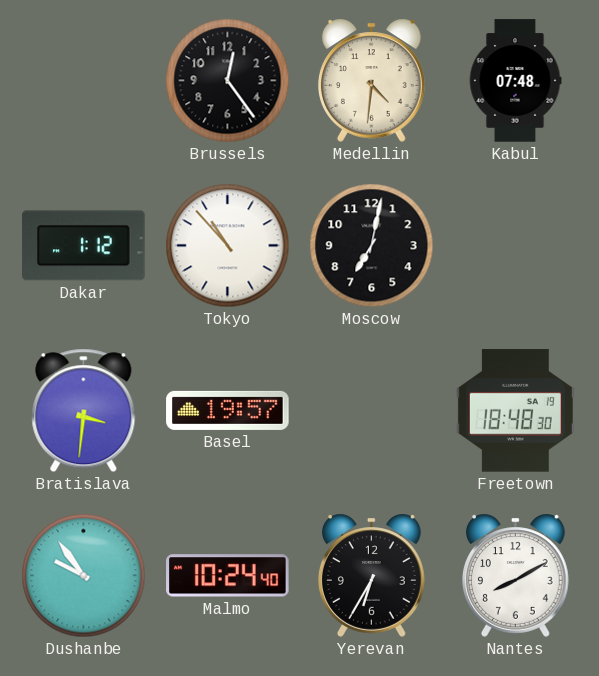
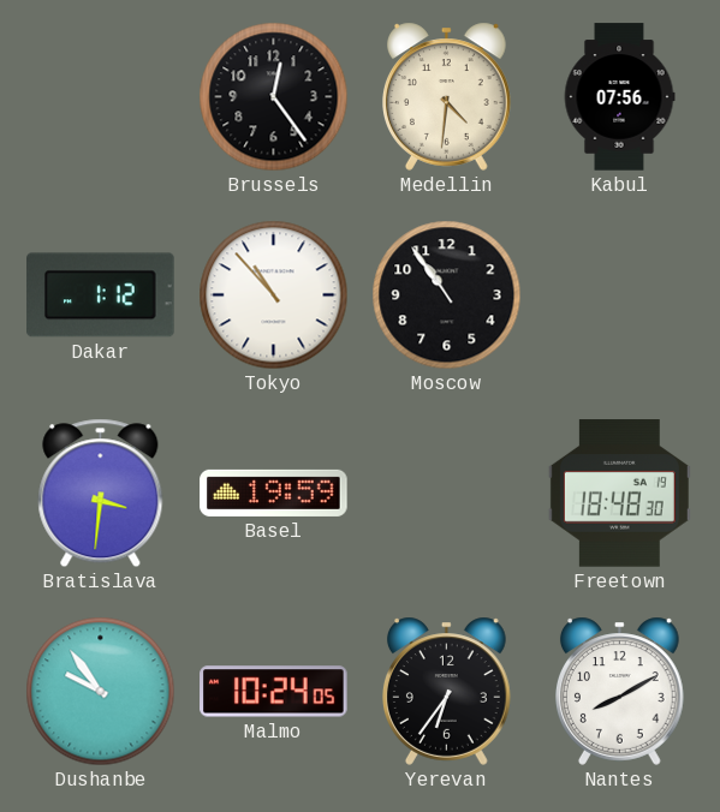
Kabul: 07:48 -> 07:56
Moscow: 7:02 -> 10:54
Basel: 19:57 -> 19:59
Malmo: 10:24:40 -> 10:24:05
Yerevan: 6:35 -> 6:36
